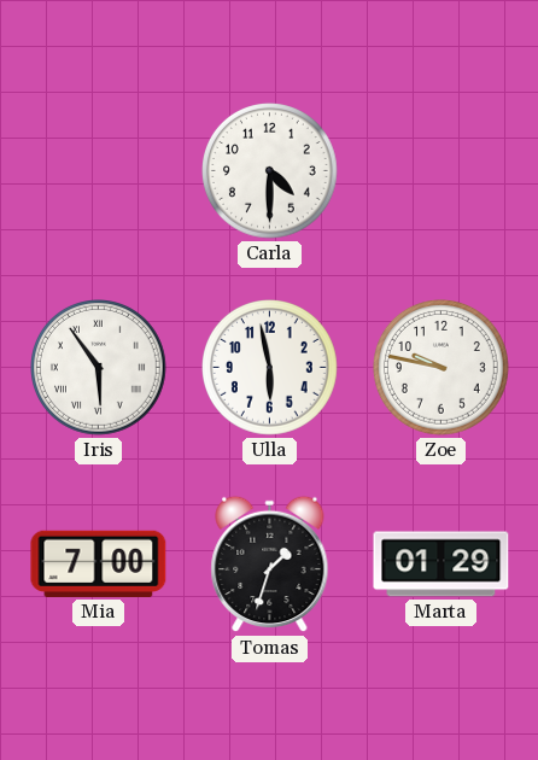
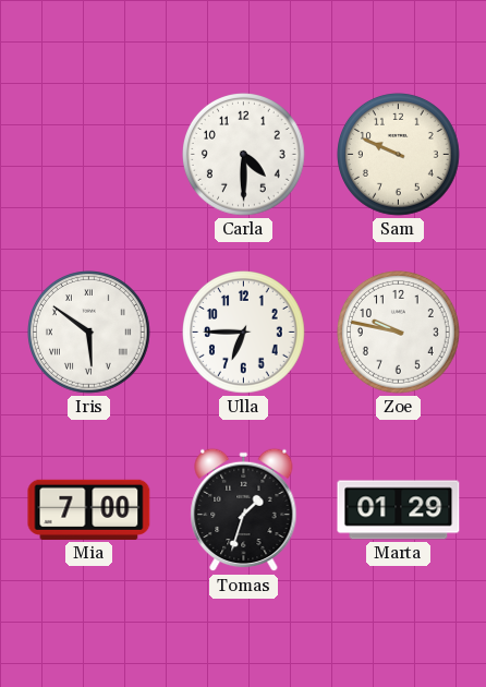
Sam: none -> 9:49
Iris: 5:54 -> 5:51
Ulla: 5:58 -> 6:45
